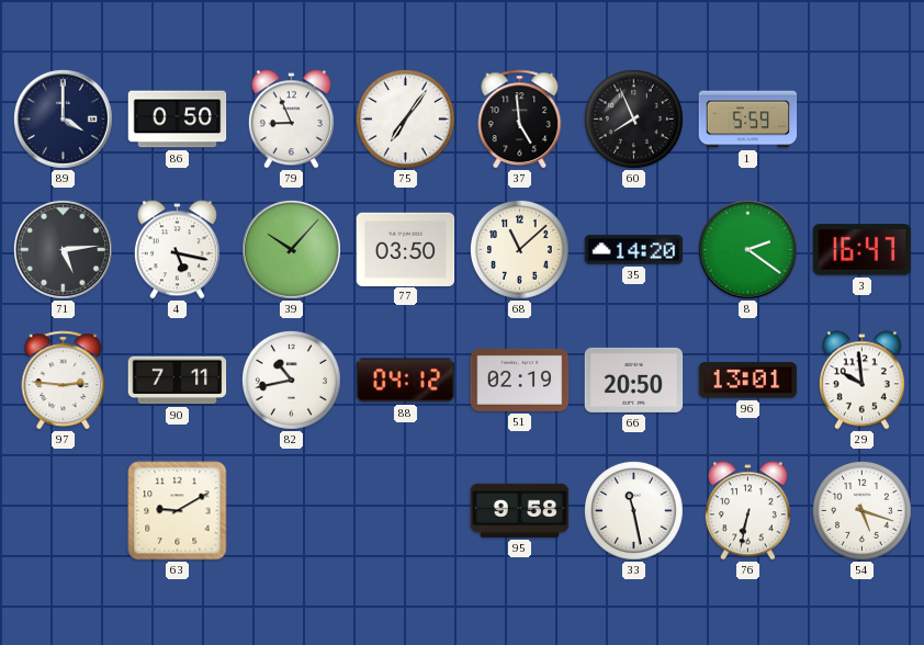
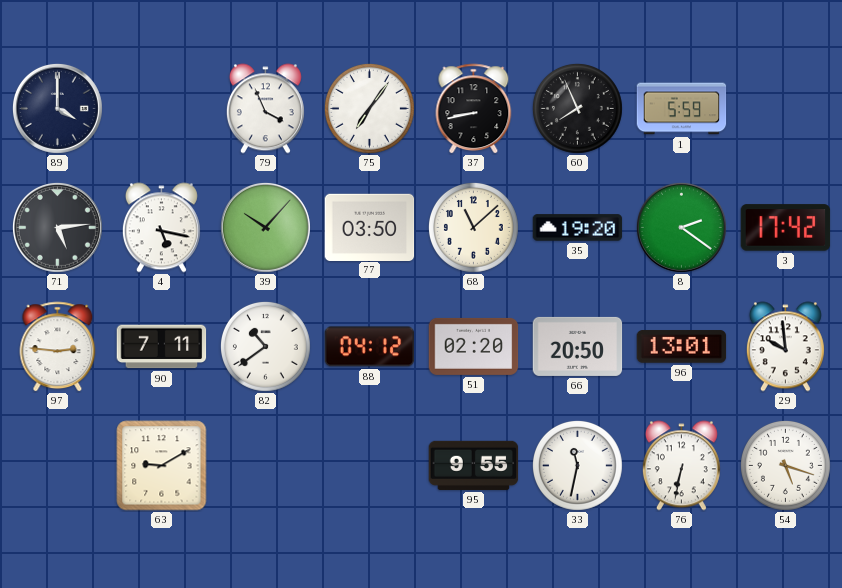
86: 0:50 -> none
79: 8:56 -> 3:56
37: 4:59 -> 8:43
35: 14:20 -> 19:20
3: 16:47 -> 17:42
82: 10:43 -> 10:39
51: 02:19 -> 02:20
95: 9:58 -> 9:55
33: 11:28 -> 11:32
